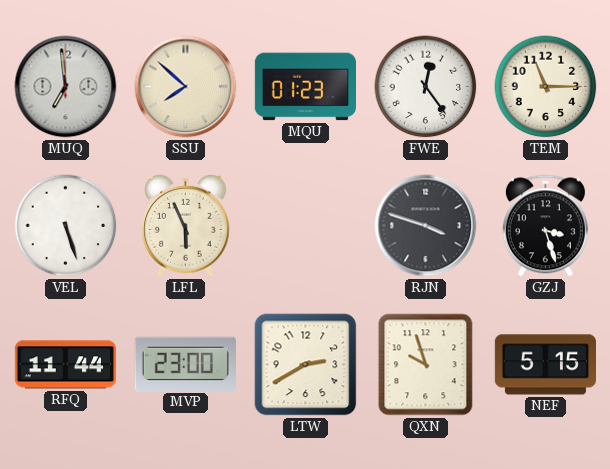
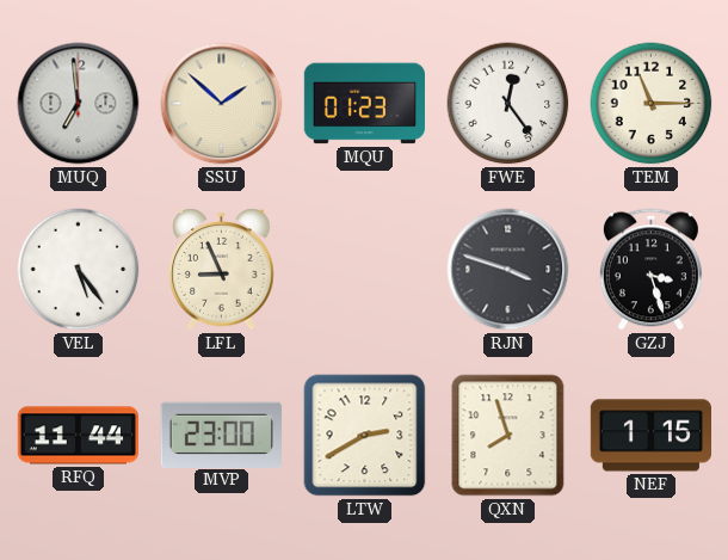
SSU: 7:52 -> 1:52
VEL: 5:27 -> 5:24
LFL: 5:56 -> 8:56
QXN: 9:57 -> 7:57
NEF: 5:15 -> 1:15
